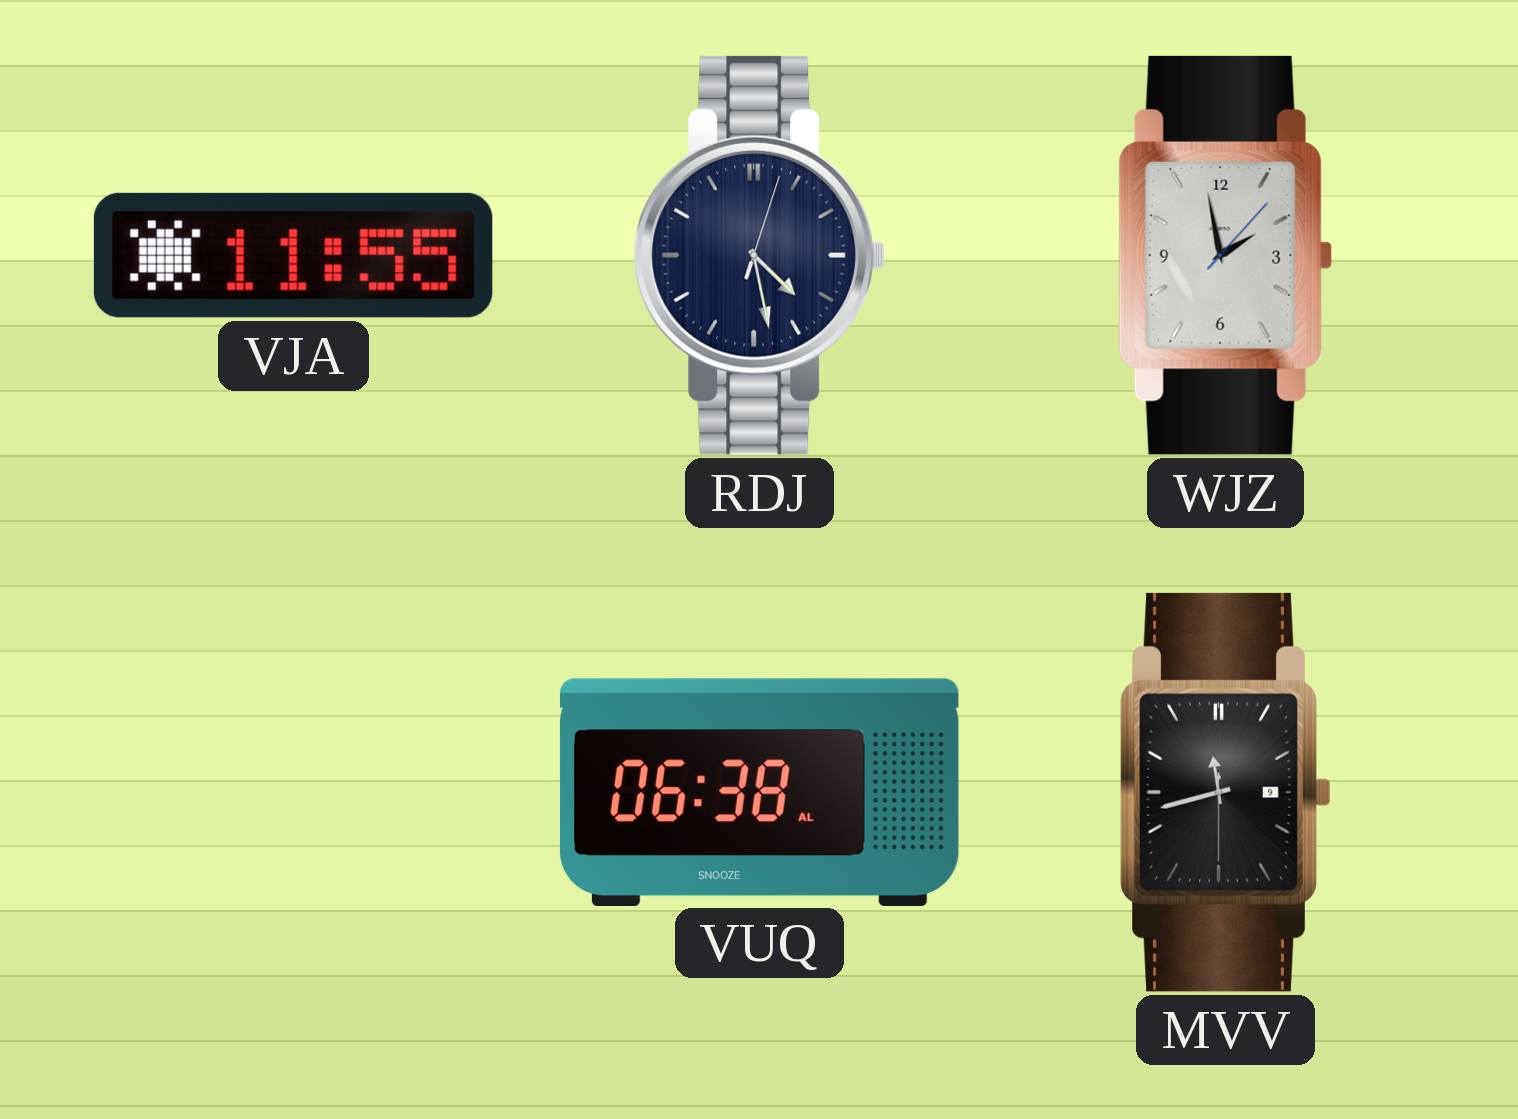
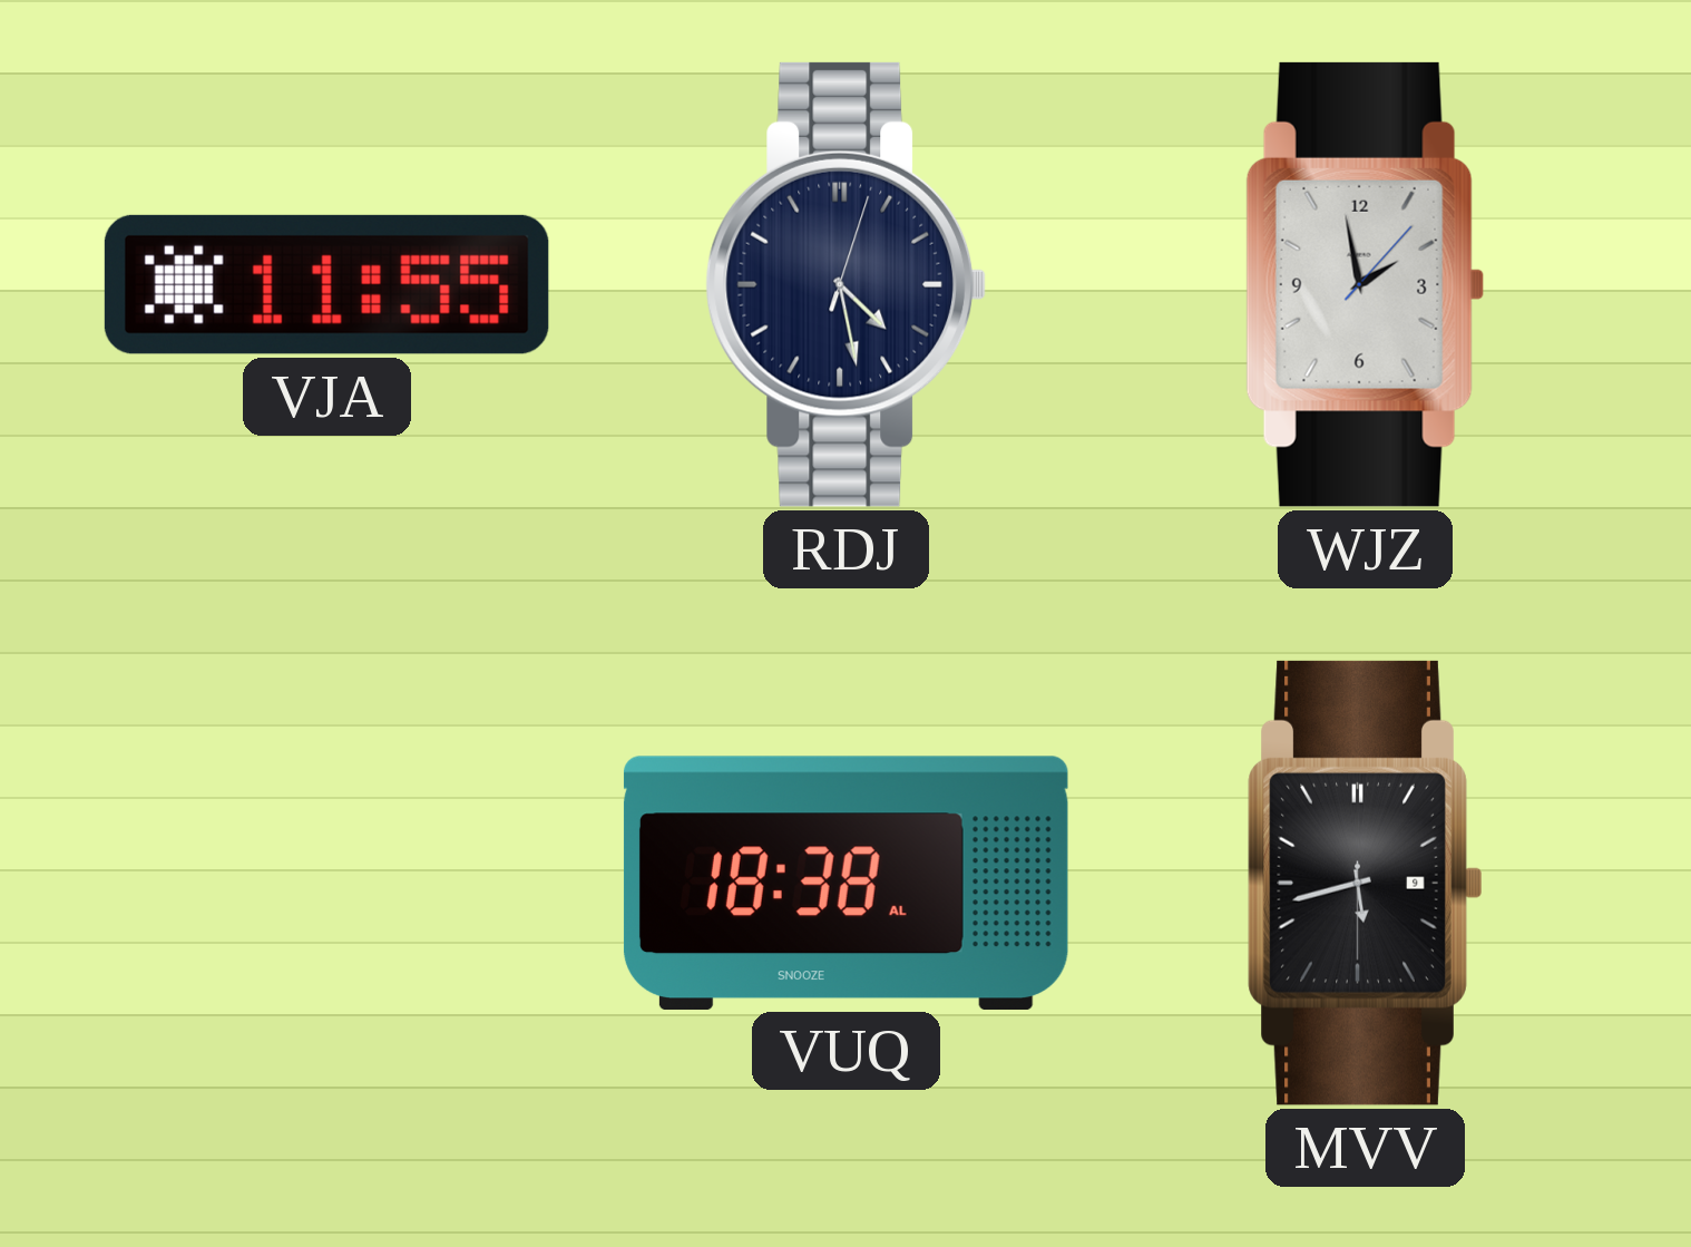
VUQ: 06:38 -> 18:38
MVV: 11:42 -> 5:42
